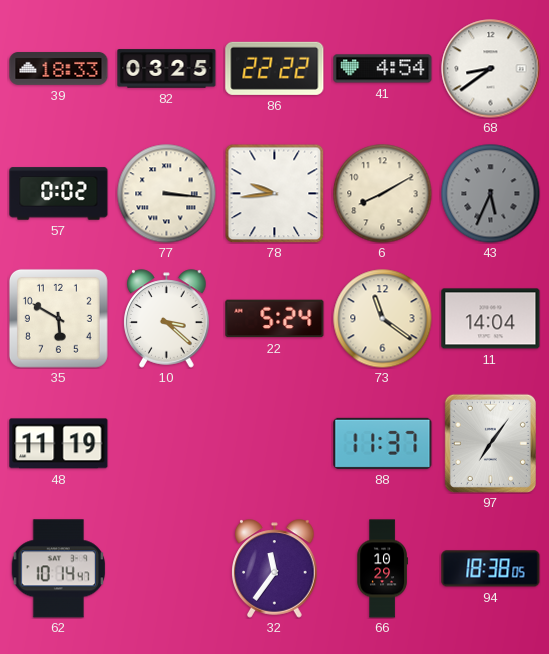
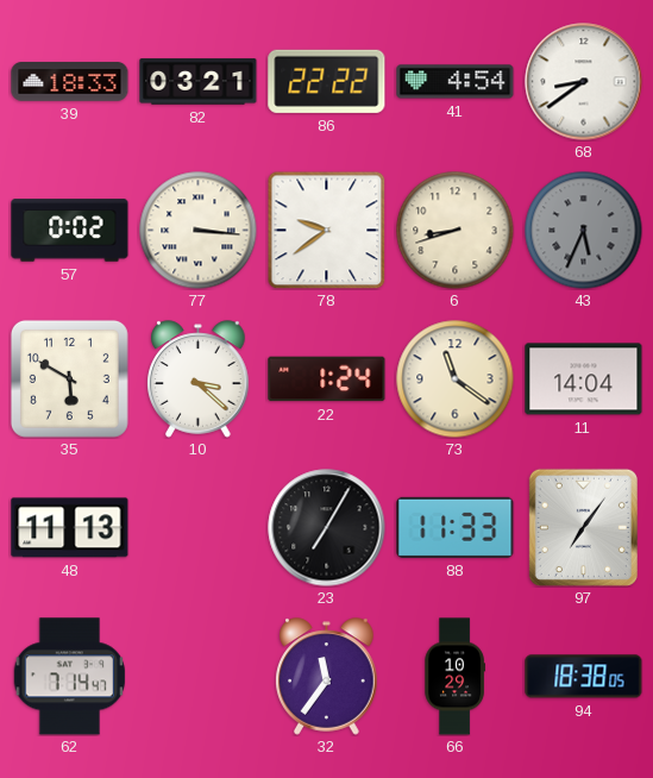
82: 03:25 -> 03:21
78: 9:44 -> 9:39
6: 8:10 -> 8:42
22: 5:24 -> 1:24
48: 11:19 -> 11:13
23: none -> 7:05
88: 11:37 -> 11:33
62: 10:14 -> 7:14
